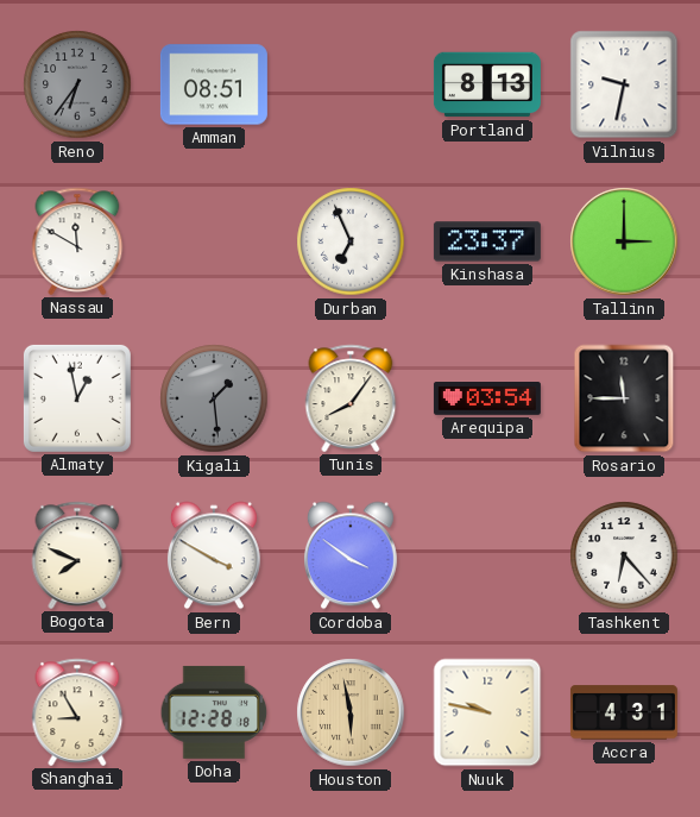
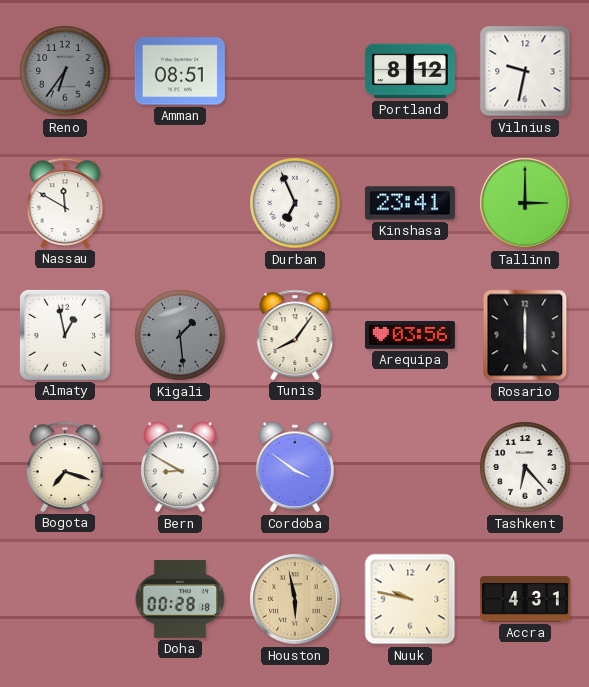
Portland: 8:13 -> 8:12
Kinshasa: 23:37 -> 23:41
Arequipa: 03:54 -> 03:56
Rosario: 11:45 -> 6:00
Bogota: 7:49 -> 7:18
Bern: 3:50 -> 8:50
Shanghai: 8:55 -> none
Doha: 12:28 -> 00:28
